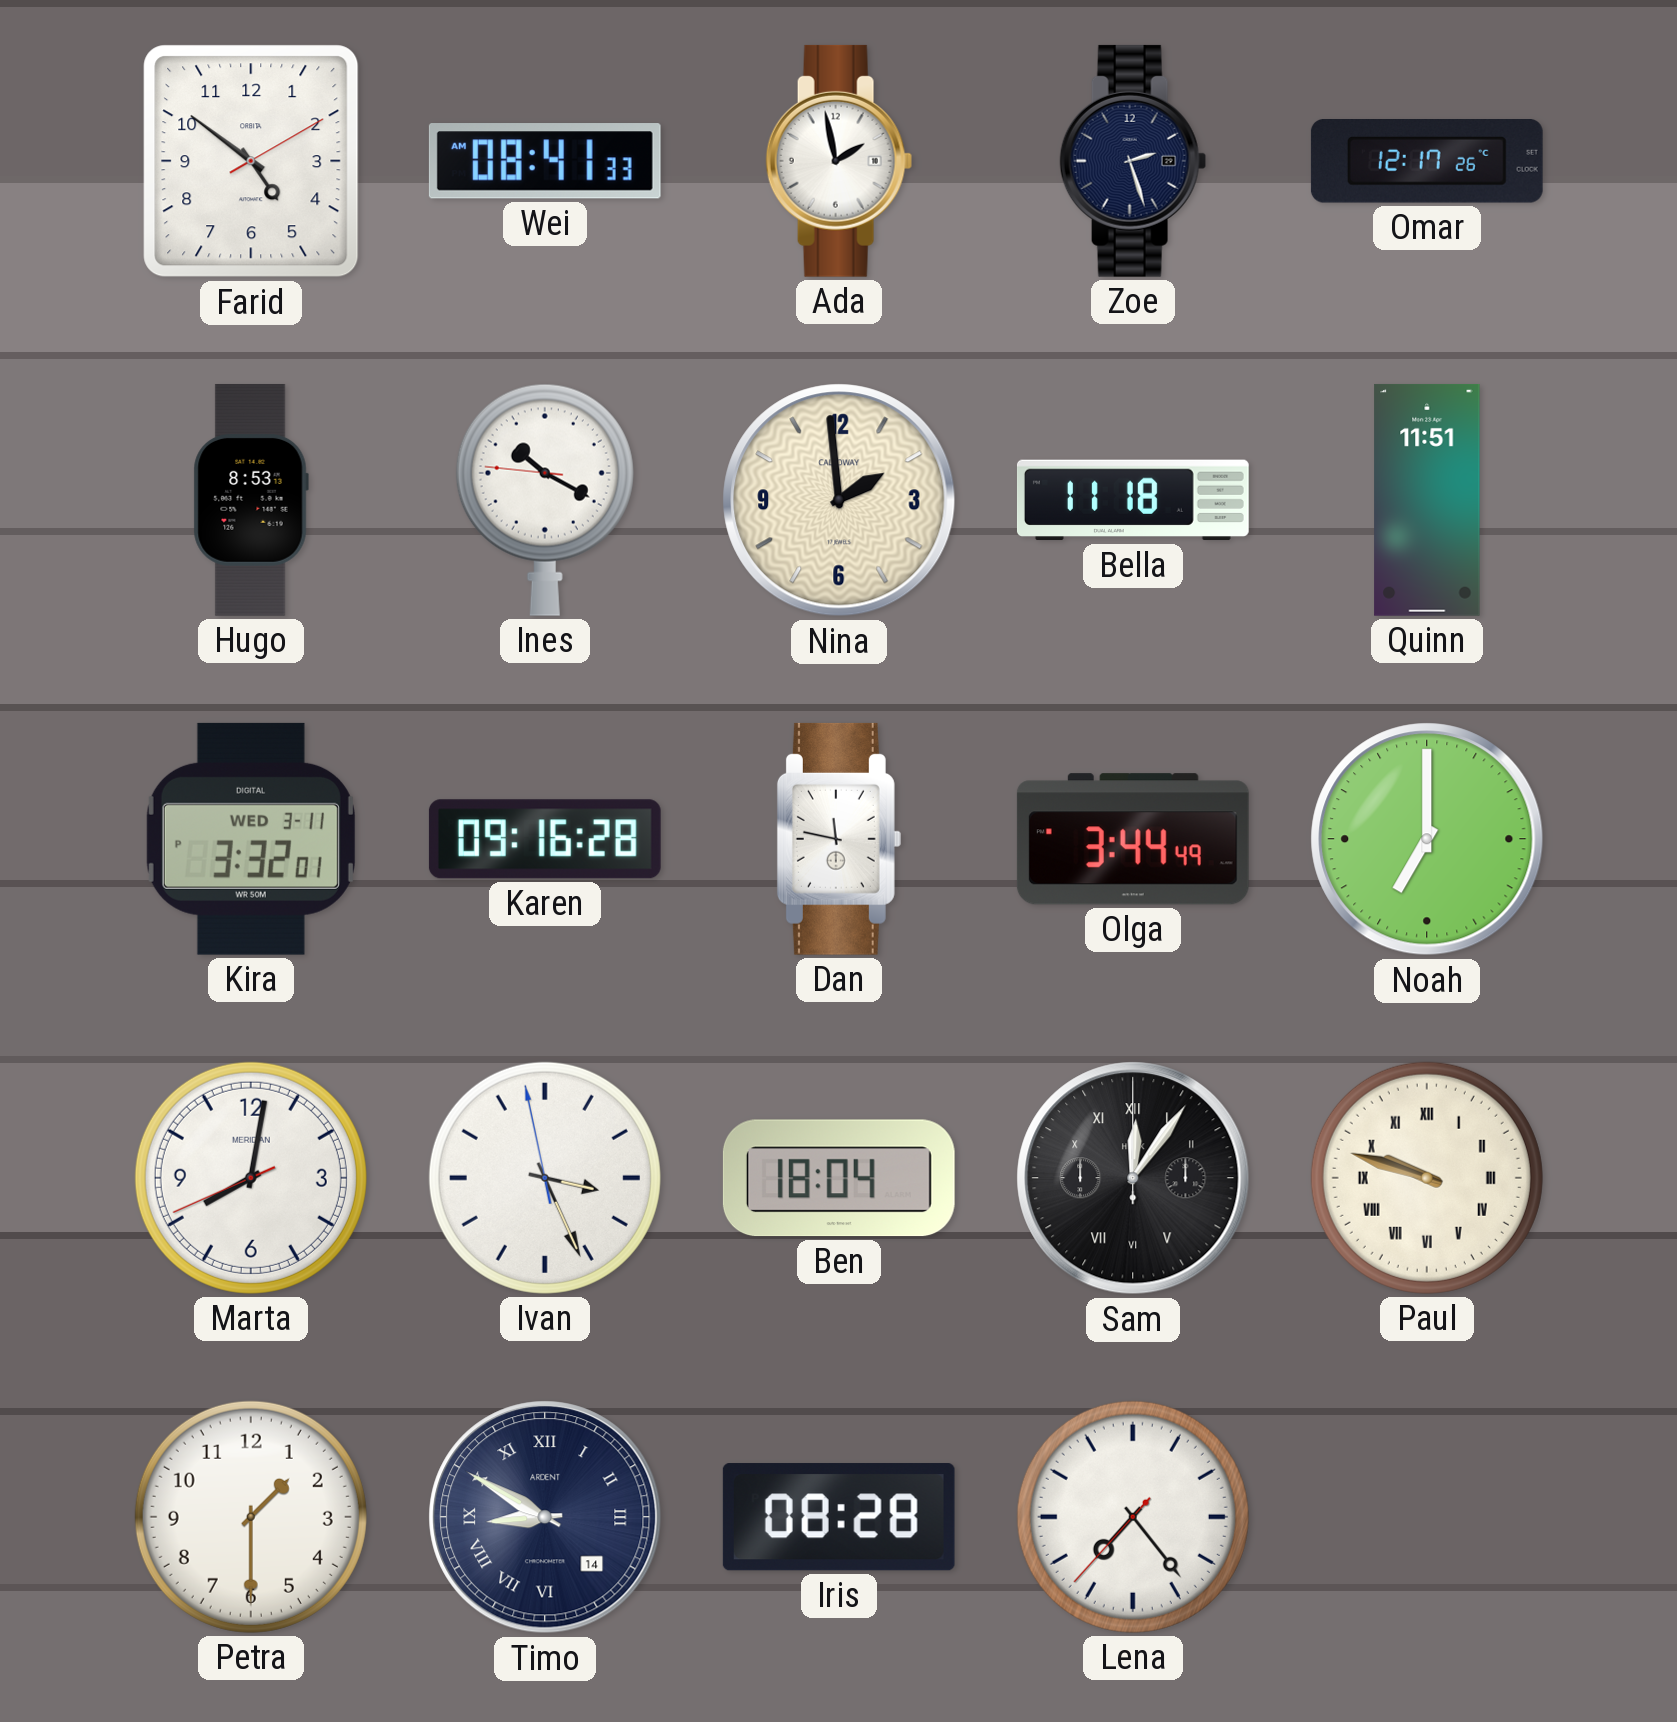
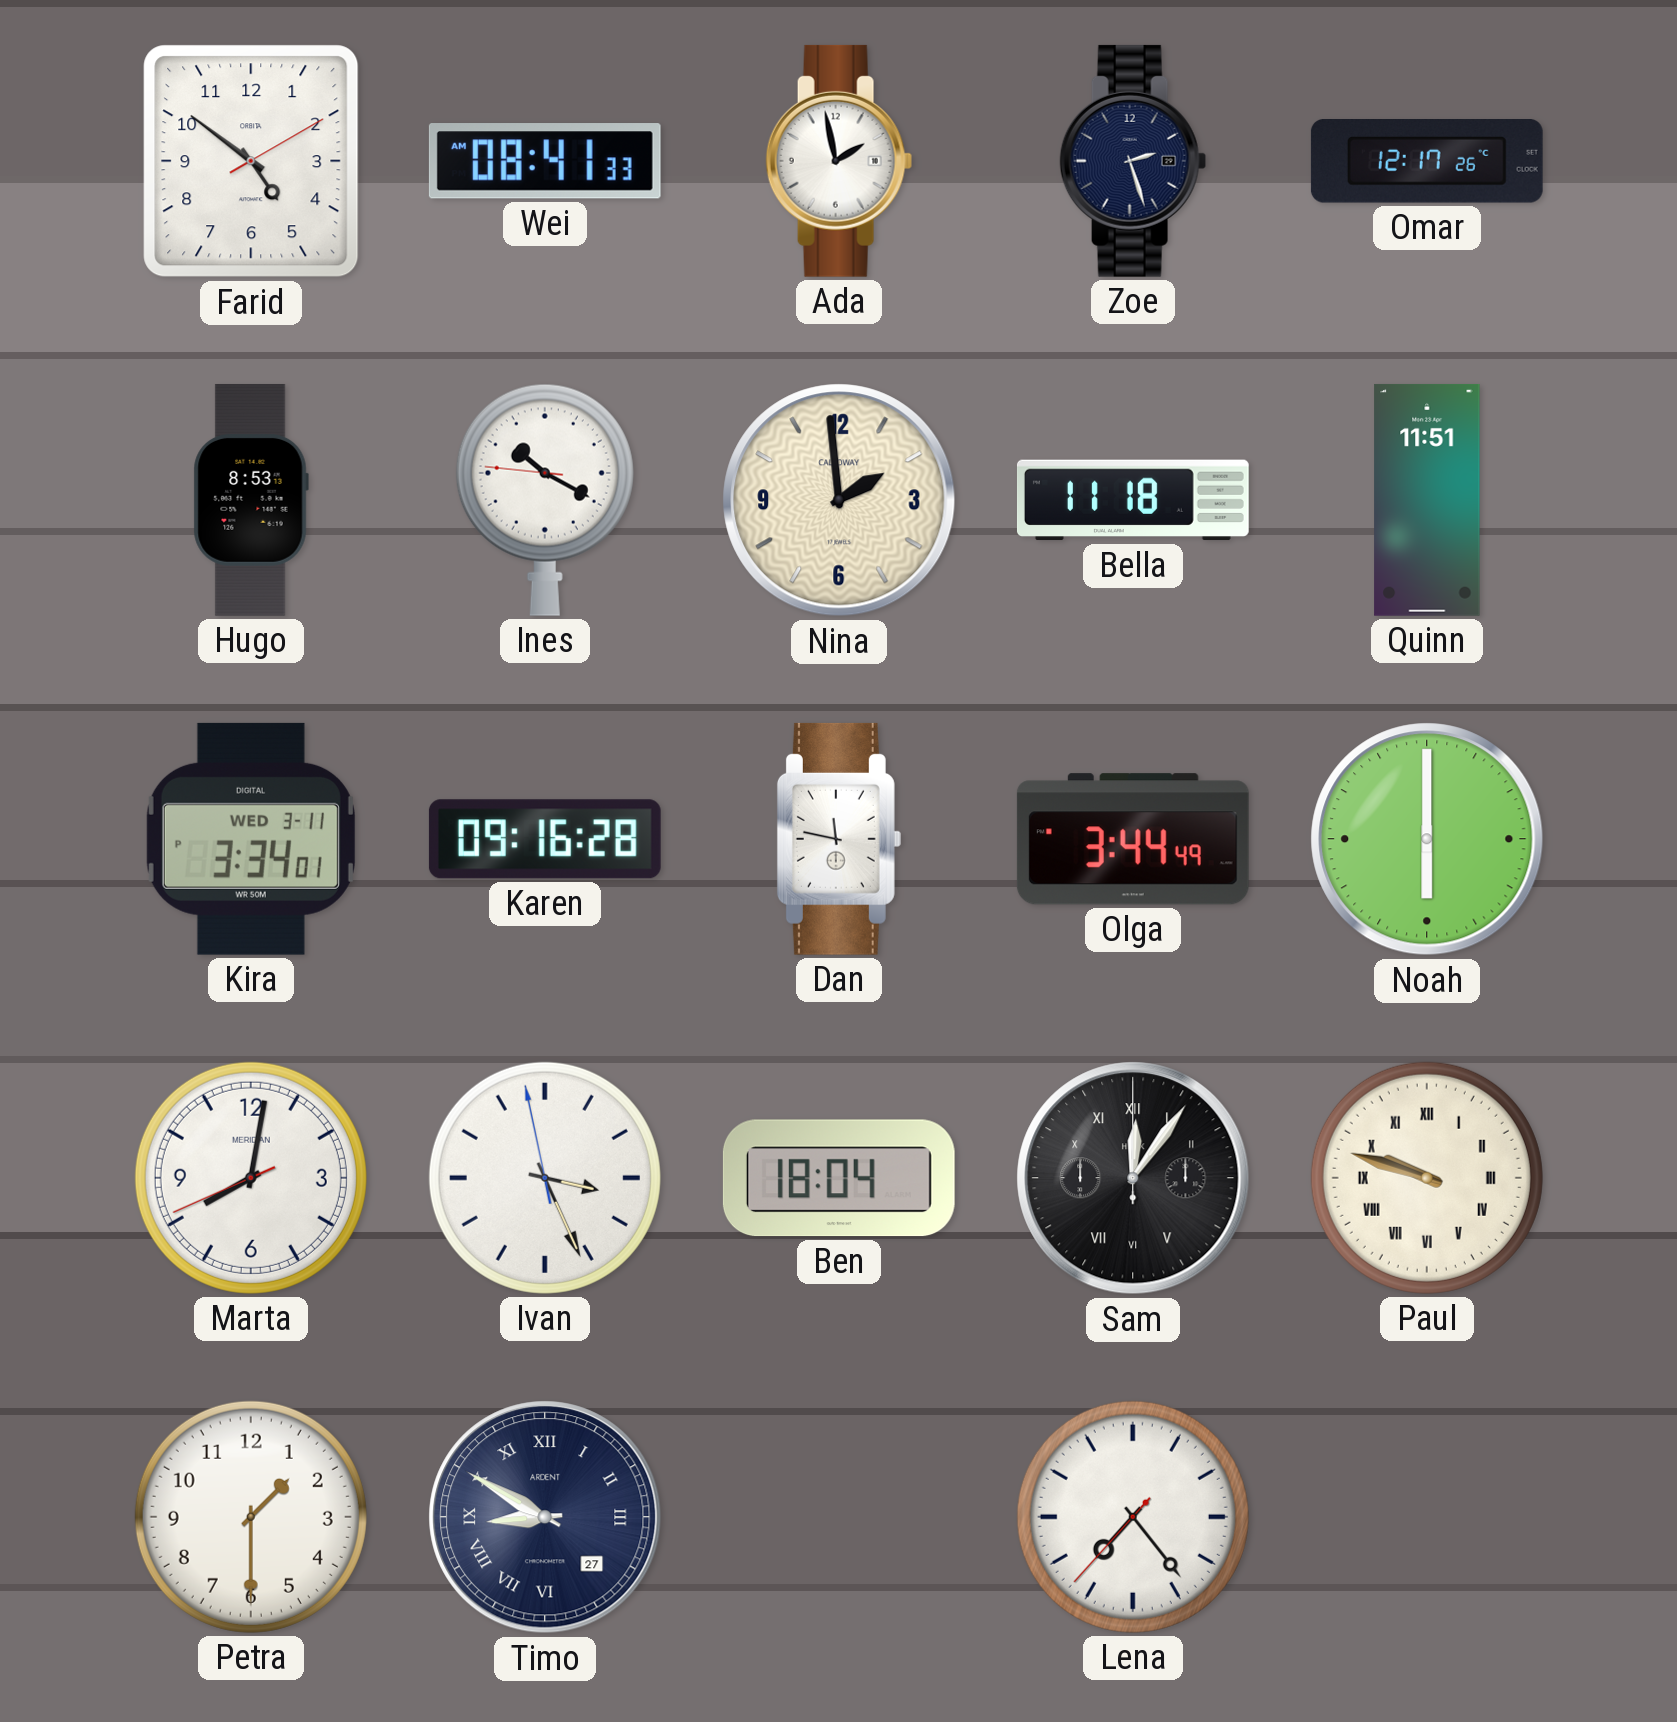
Kira: 3:32 -> 3:34
Noah: 7:00 -> 6:00
Timo date: 14 -> 27
Iris: 08:28 -> none
